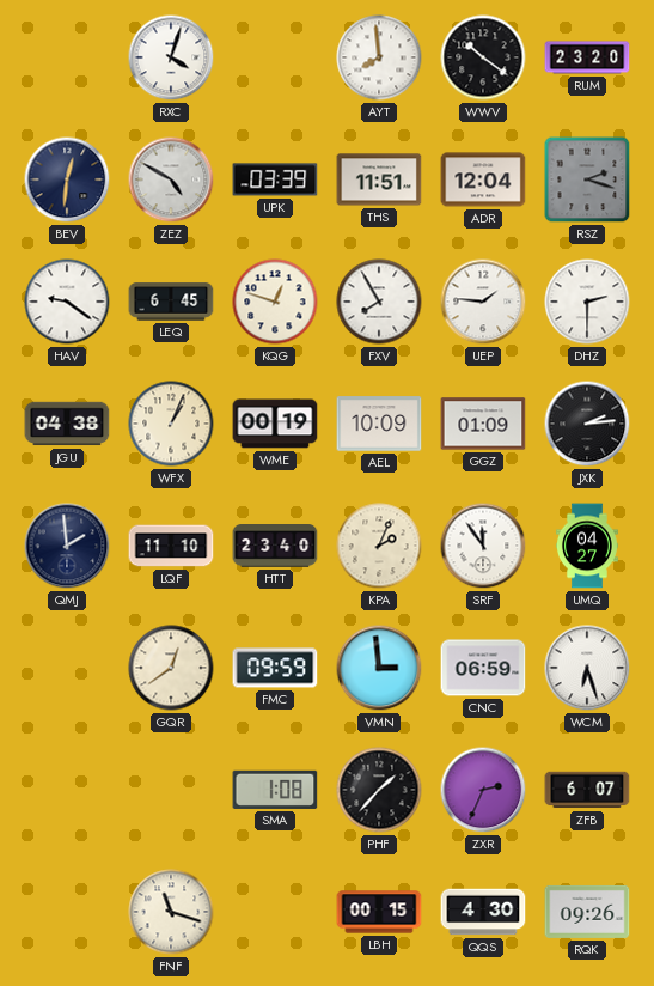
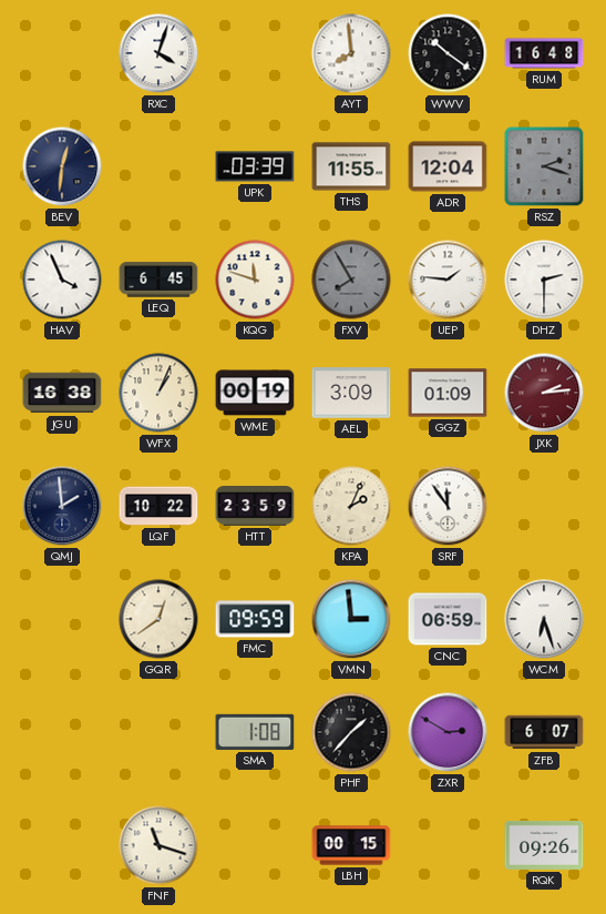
RUM: 23:20 -> 16:48
ZEZ: 4:50 -> none
THS: 11:51 -> 11:55
HAV: 9:21 -> 3:56
KQG: 12:48 -> 11:48
FXV dial: white -> grey
JGU: 04:38 -> 16:38
AEL: 10:09 -> 3:09
JXK dial: black -> burgundy
LQF: 11:10 -> 10:22
HTT: 23:40 -> 23:59
UMQ: 04:27 -> none
ZXR: 2:34 -> 2:50
QQS: 4:30 -> none
